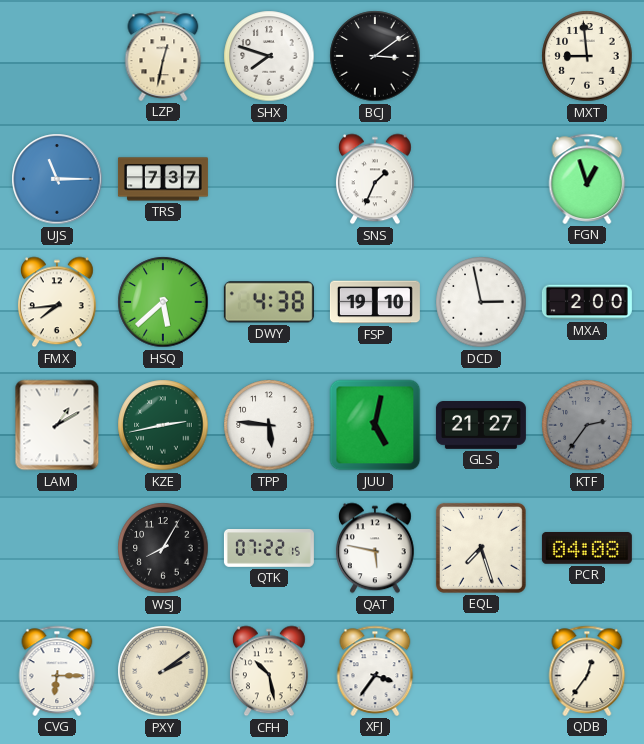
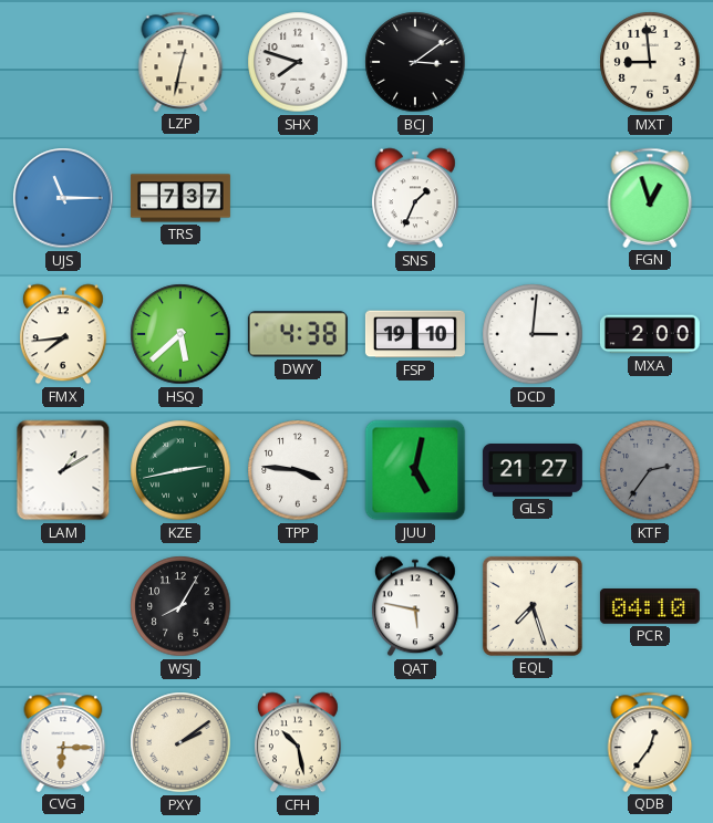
DCD: 2:58 -> 3:01
TPP: 5:46 -> 3:46
QTK: 07:22 -> none
PCR: 04:08 -> 04:10
XFJ: 3:36 -> none
